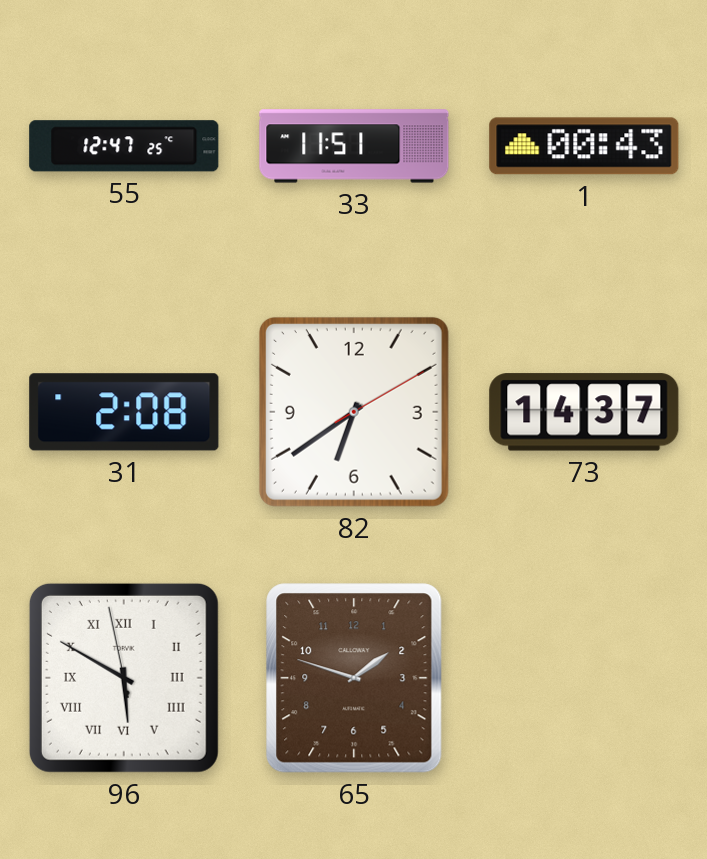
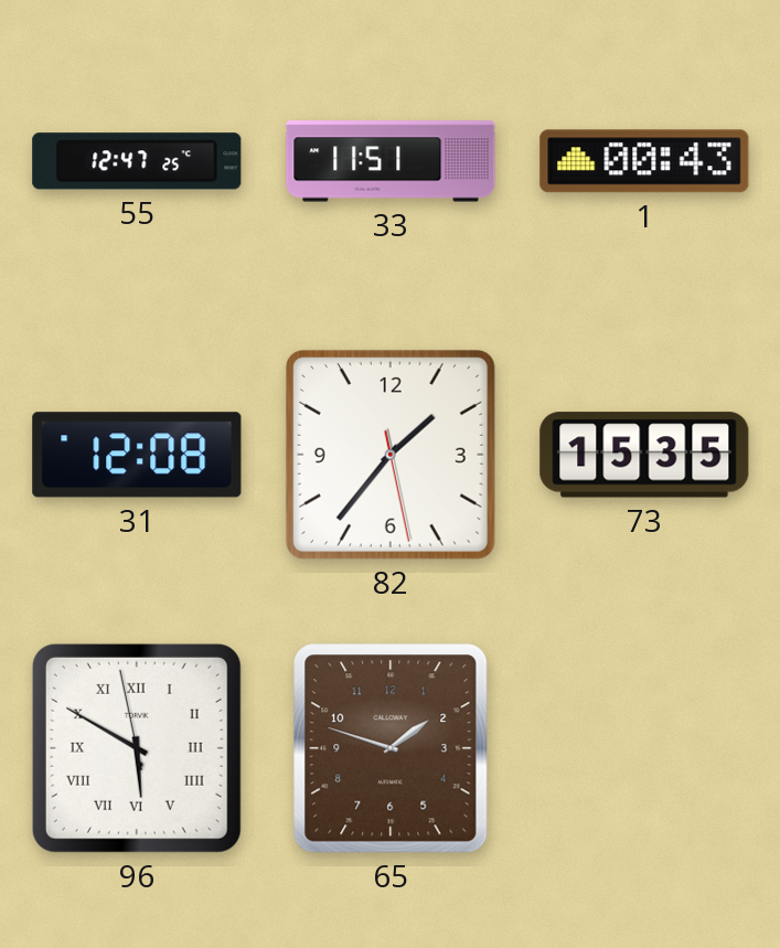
31: 2:08 -> 12:08
82: 6:39 -> 1:36
73: 14:37 -> 15:35
